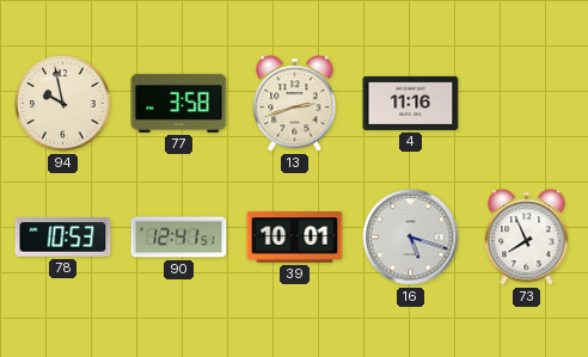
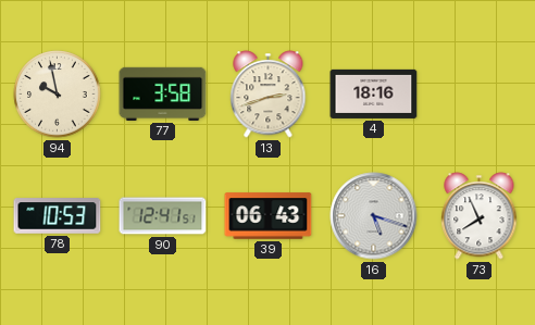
4: 11:16 -> 18:16
39: 10:01 -> 06:43
